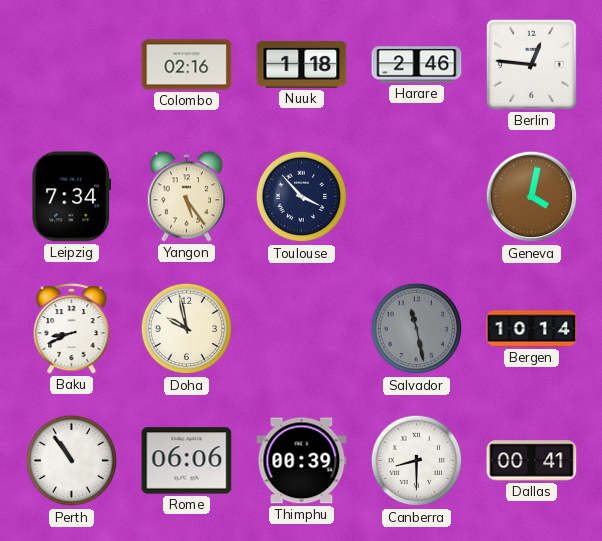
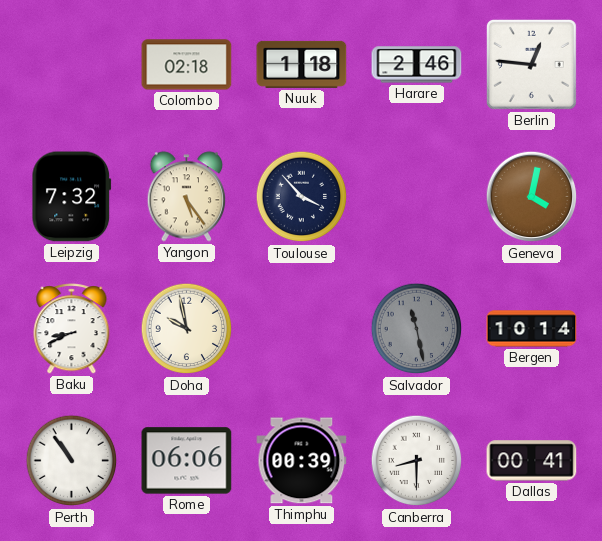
Colombo: 02:16 -> 02:18
Leipzig: 7:34 -> 7:32
